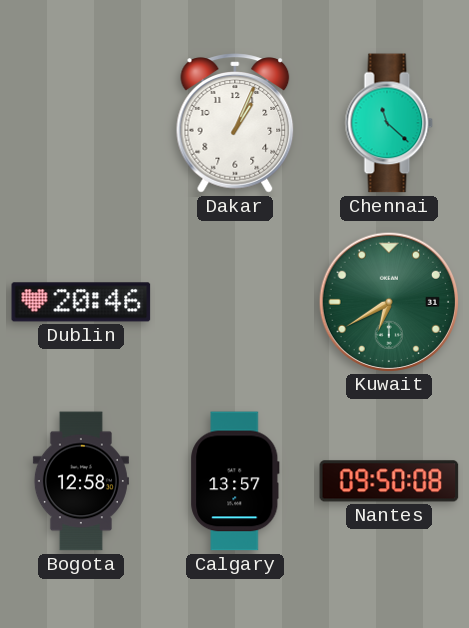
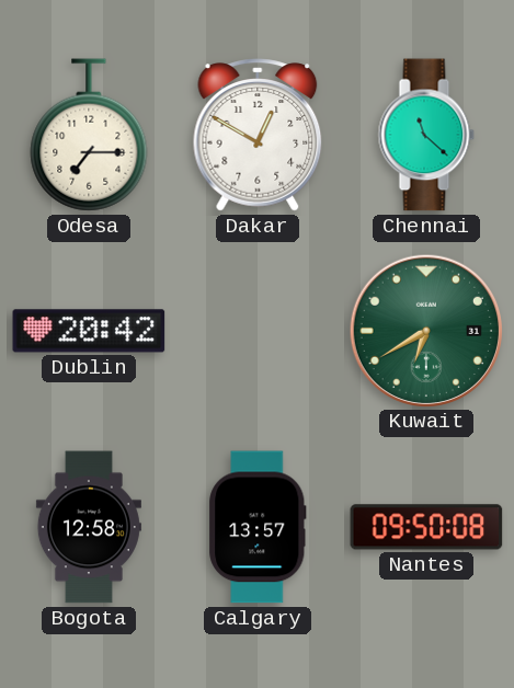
Odesa: none -> 7:15
Dakar: 1:04 -> 12:50
Dublin: 20:46 -> 20:42
